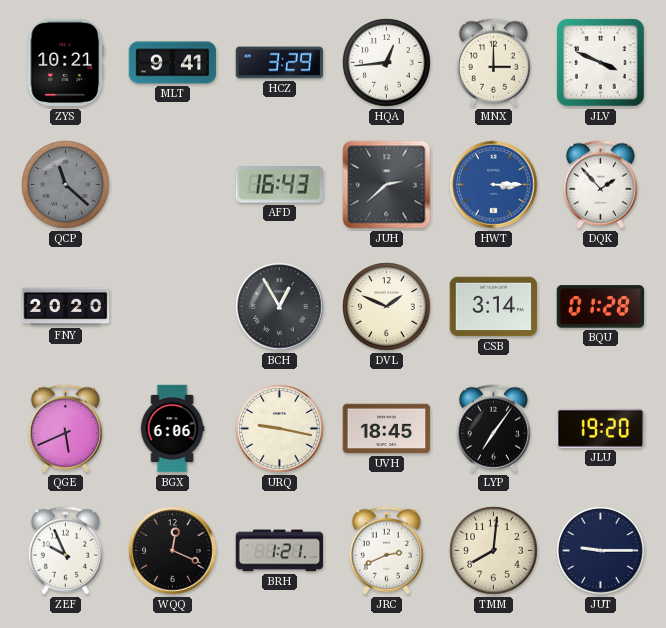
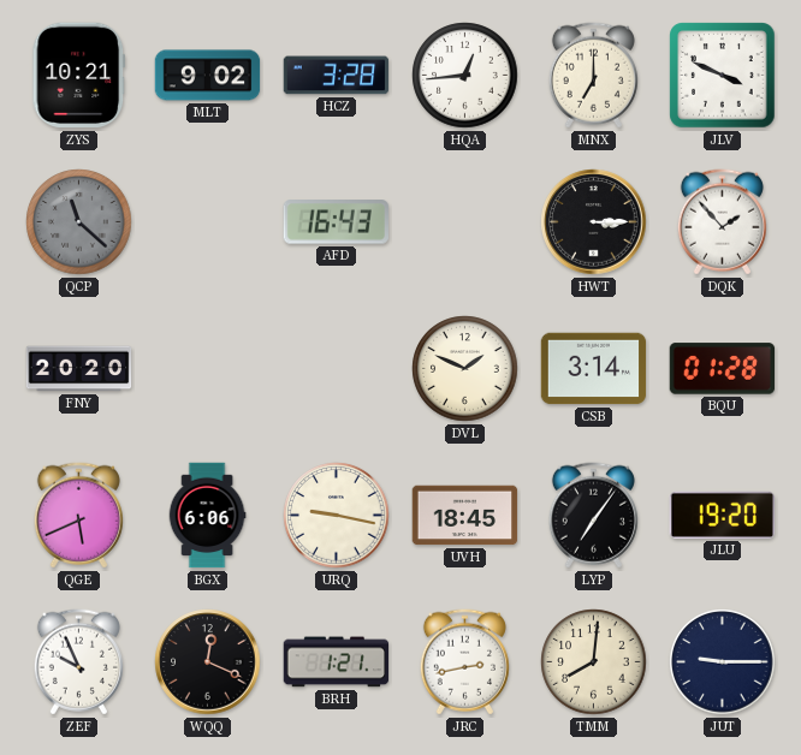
MLT: 9:41 -> 9:02
HCZ: 3:29 -> 3:28
MNX: 3:00 -> 7:00
JUH: 2:38 -> none
HWT dial: blue -> black
BCH: 12:55 -> none
JRC: 2:41 -> 2:43
